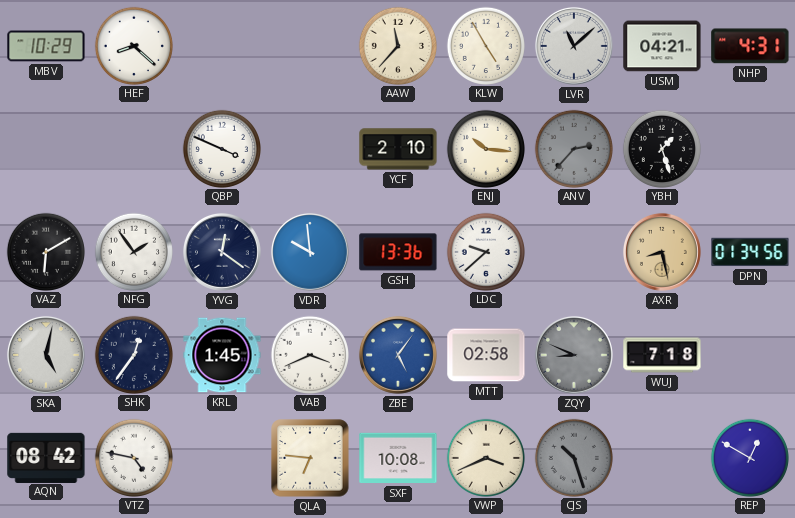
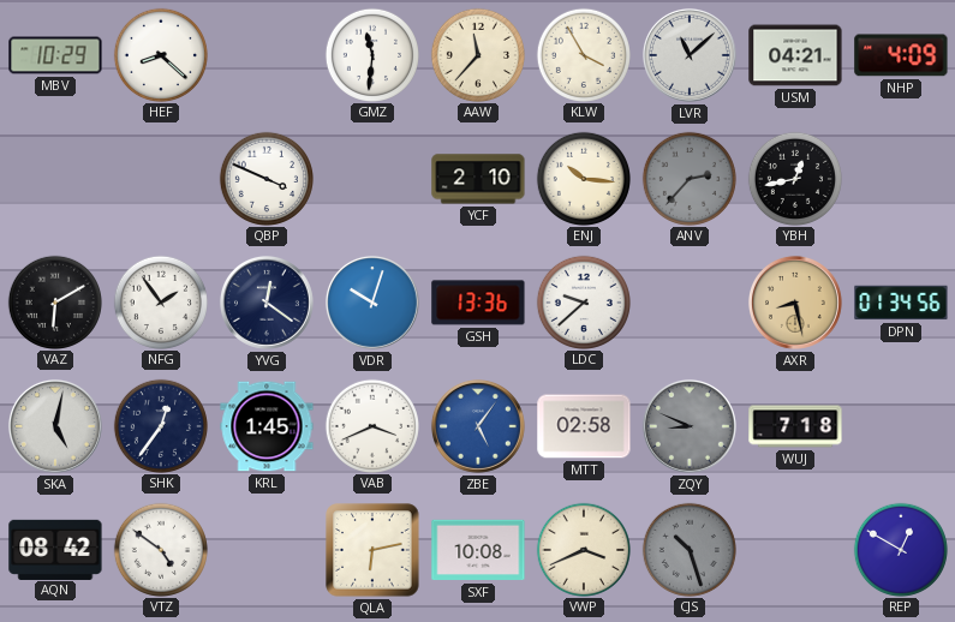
GMZ: none -> 11:31
KLW: 4:55 -> 3:55
NHP: 4:31 -> 4:09
YBH: 1:27 -> 12:43
VDR: 9:59 -> 10:03
VTZ: 4:47 -> 4:51
QLA: 6:46 -> 6:13
